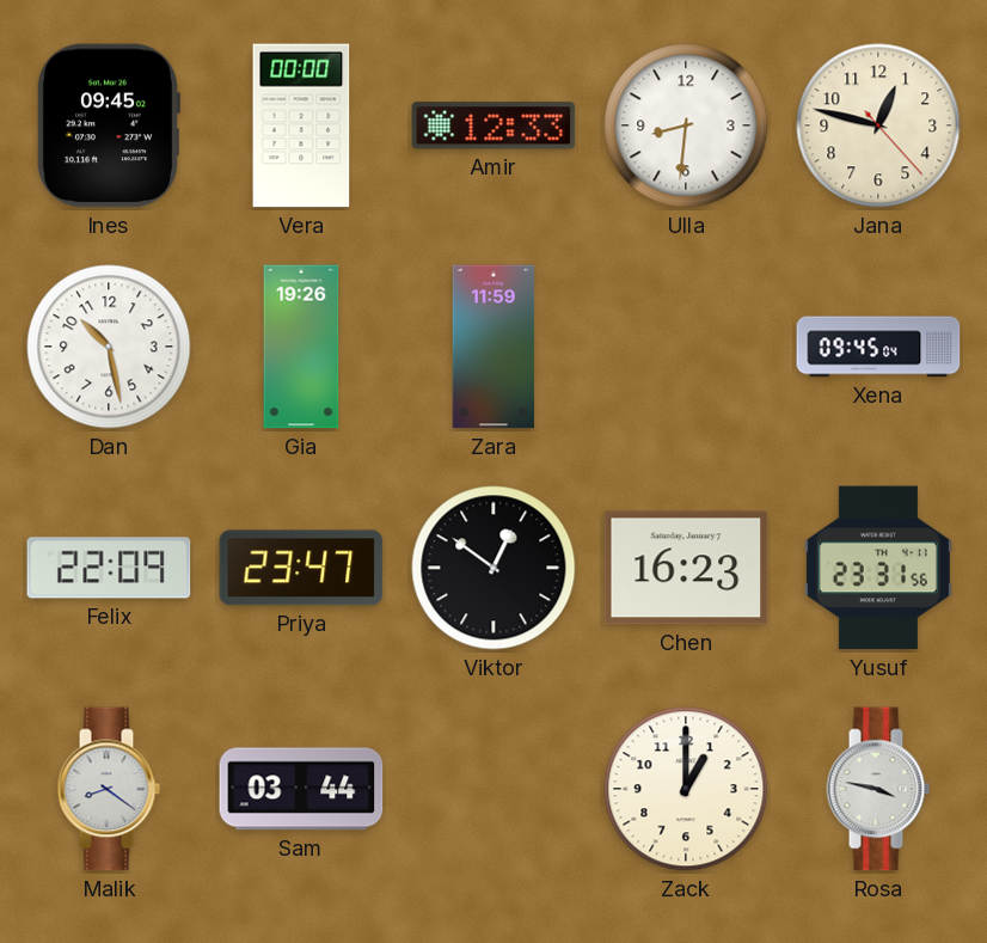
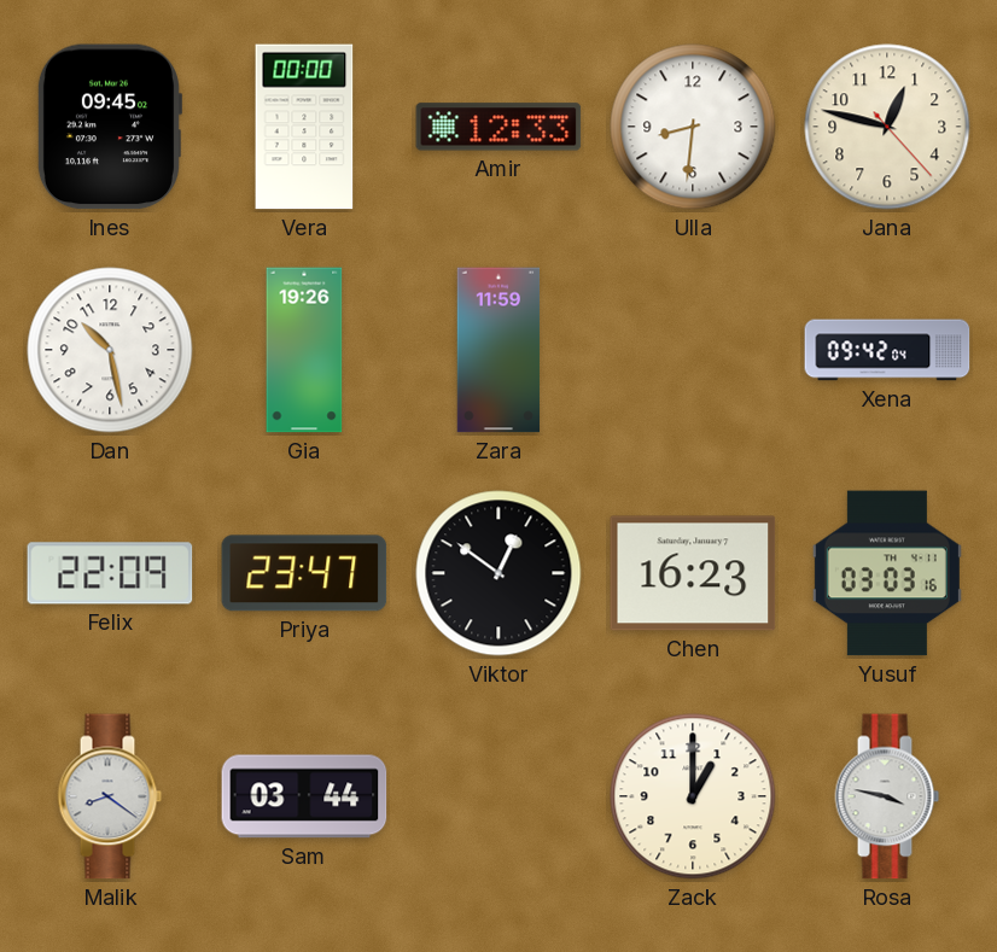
Xena: 09:45 -> 09:42
Yusuf: 23:31 -> 03:03
